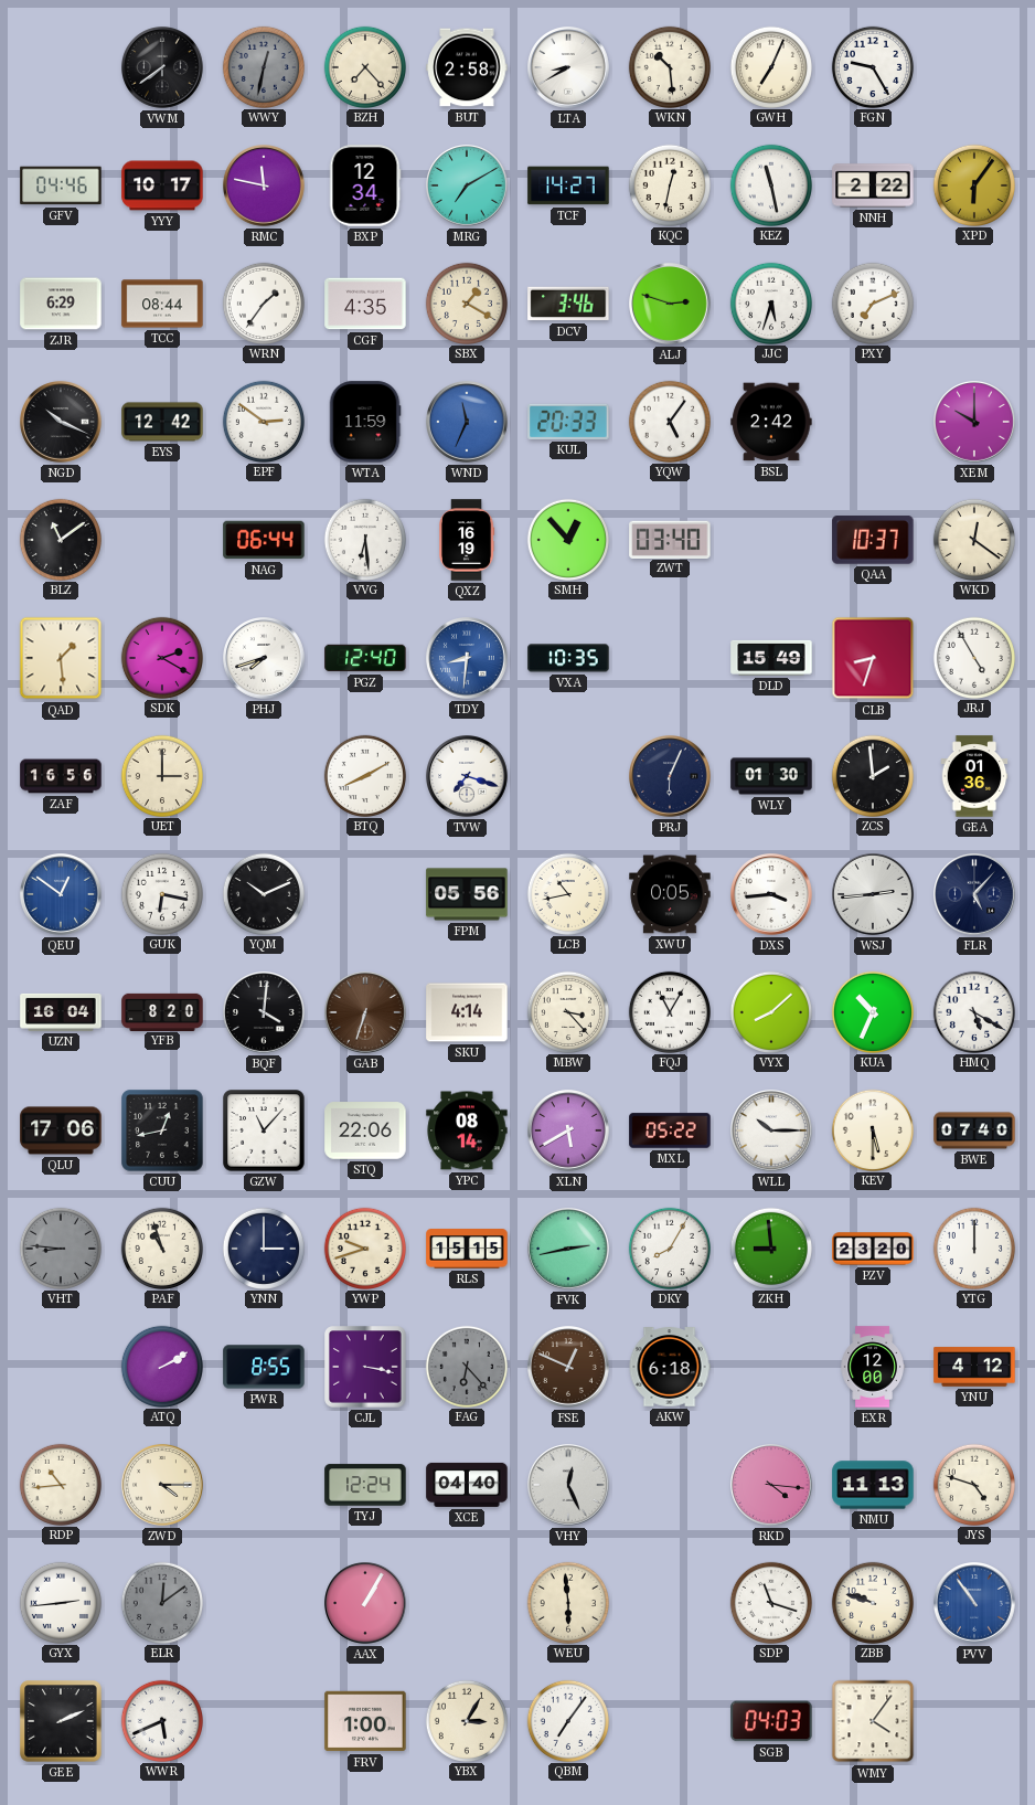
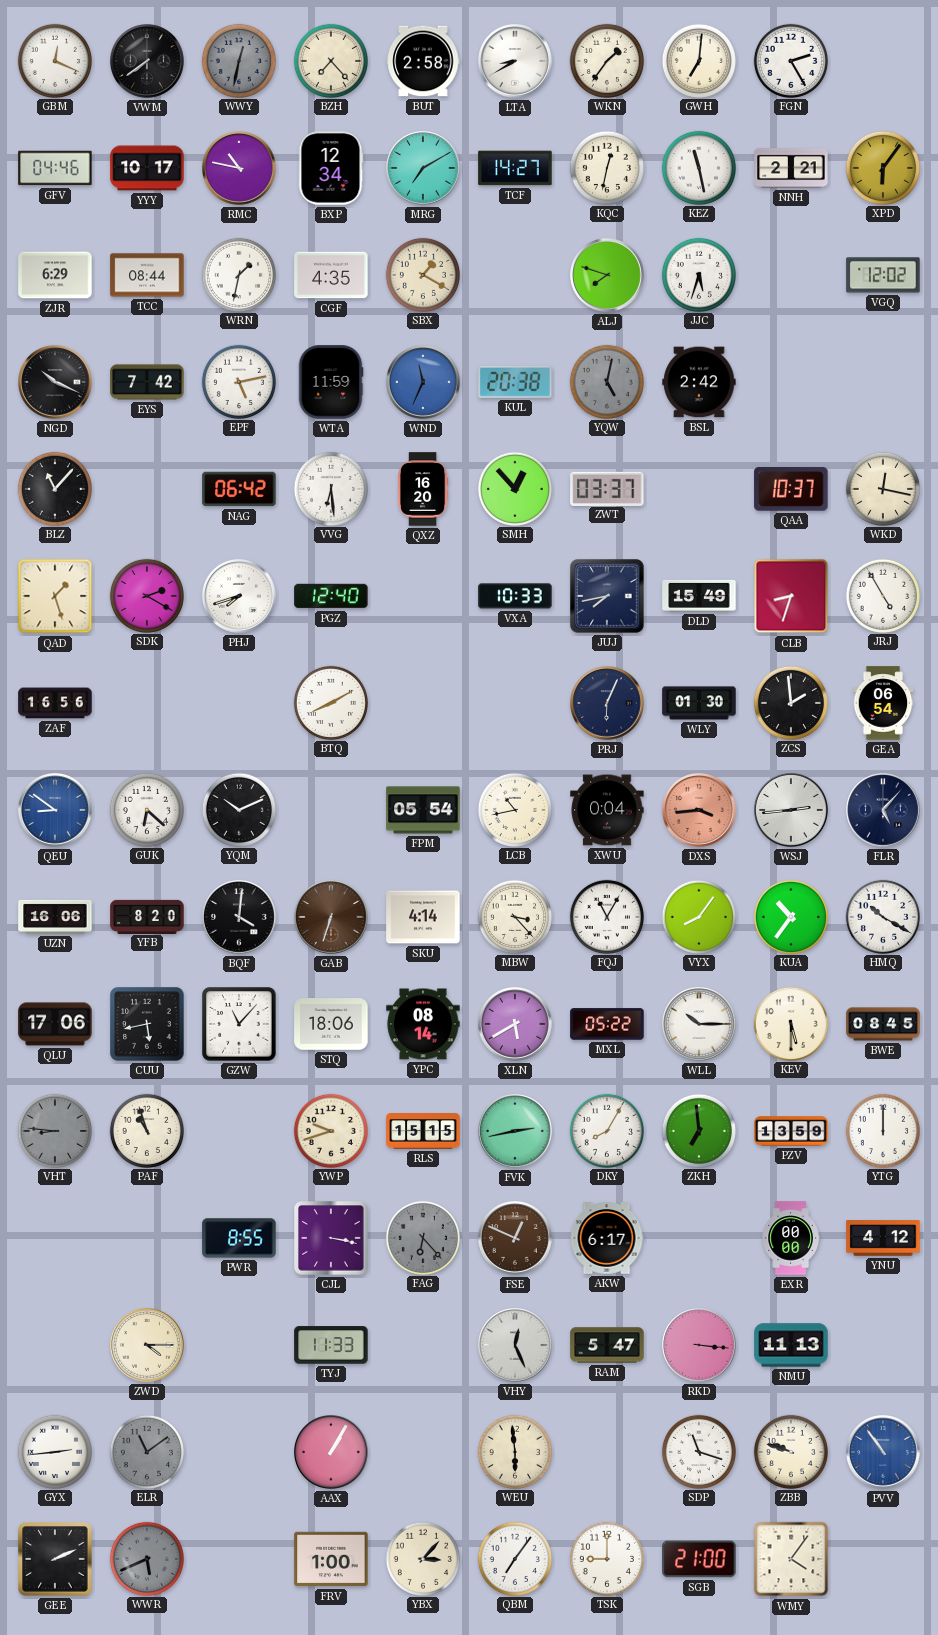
GBM: none -> 12:19
WKN: 10:29 -> 1:36
GWH: 7:04 -> 7:01
FGN: 9:25 -> 2:25
RMC: 11:47 -> 10:47
NNH: 2:22 -> 2:21
WRN: 1:36 -> 1:32
DCV: 3:46 -> none
ALJ: 2:48 -> 7:48
PXY: 7:11 -> none
VGQ: none -> 12:02
EYS: 12:42 -> 7:42
EPF: 2:51 -> 5:13
KUL: 20:33 -> 20:38
YQW: 5:06 -> 5:02
YQW dial: white -> grey
XEM: 10:00 -> none
BLZ: 11:09 -> 11:07
NAG: 06:44 -> 06:42
QXZ: 16:19 -> 16:20
ZWT: 03:40 -> 03:37
WKD: 12:21 -> 12:17
QAD: 1:29 -> 1:27
TDY: 8:31 -> none
VXA: 10:35 -> 10:33
JUJ: none -> 7:43
UET: 3:00 -> none
TVW: 7:18 -> none
GEA: 01:36 -> 06:54
QEU: 12:51 -> 8:51
GUK: 6:17 -> 6:22
FPM: 05:56 -> 05:54
XWU: 0:05 -> 0:04
DXS dial: white -> salmon
UZN: 16:04 -> 16:06
VYX: 8:08 -> 8:06
KUA: 10:34 -> 10:36
HMQ: 5:20 -> 10:20
CUU: 12:43 -> 5:43
STQ: 22:06 -> 18:06
BWE: 07:40 -> 08:45
YNN: 3:00 -> none
ZKH: 8:59 -> 6:59
PZV: 23:20 -> 13:59
ATQ: 2:10 -> none
AKW: 6:18 -> 6:17
EXR: 12:00 -> 00:00
RDP: 10:44 -> none
TYJ: 12:24 -> 11:33
XCE: 04:40 -> none
RAM: none -> 5:47
RKD: 4:16 -> 3:16
JYS: 4:48 -> none
ELR: 12:09 -> 11:09
WWR dial: white -> grey
YBX: 3:05 -> 3:07
TSK: none -> 9:00
SGB: 04:03 -> 21:00
